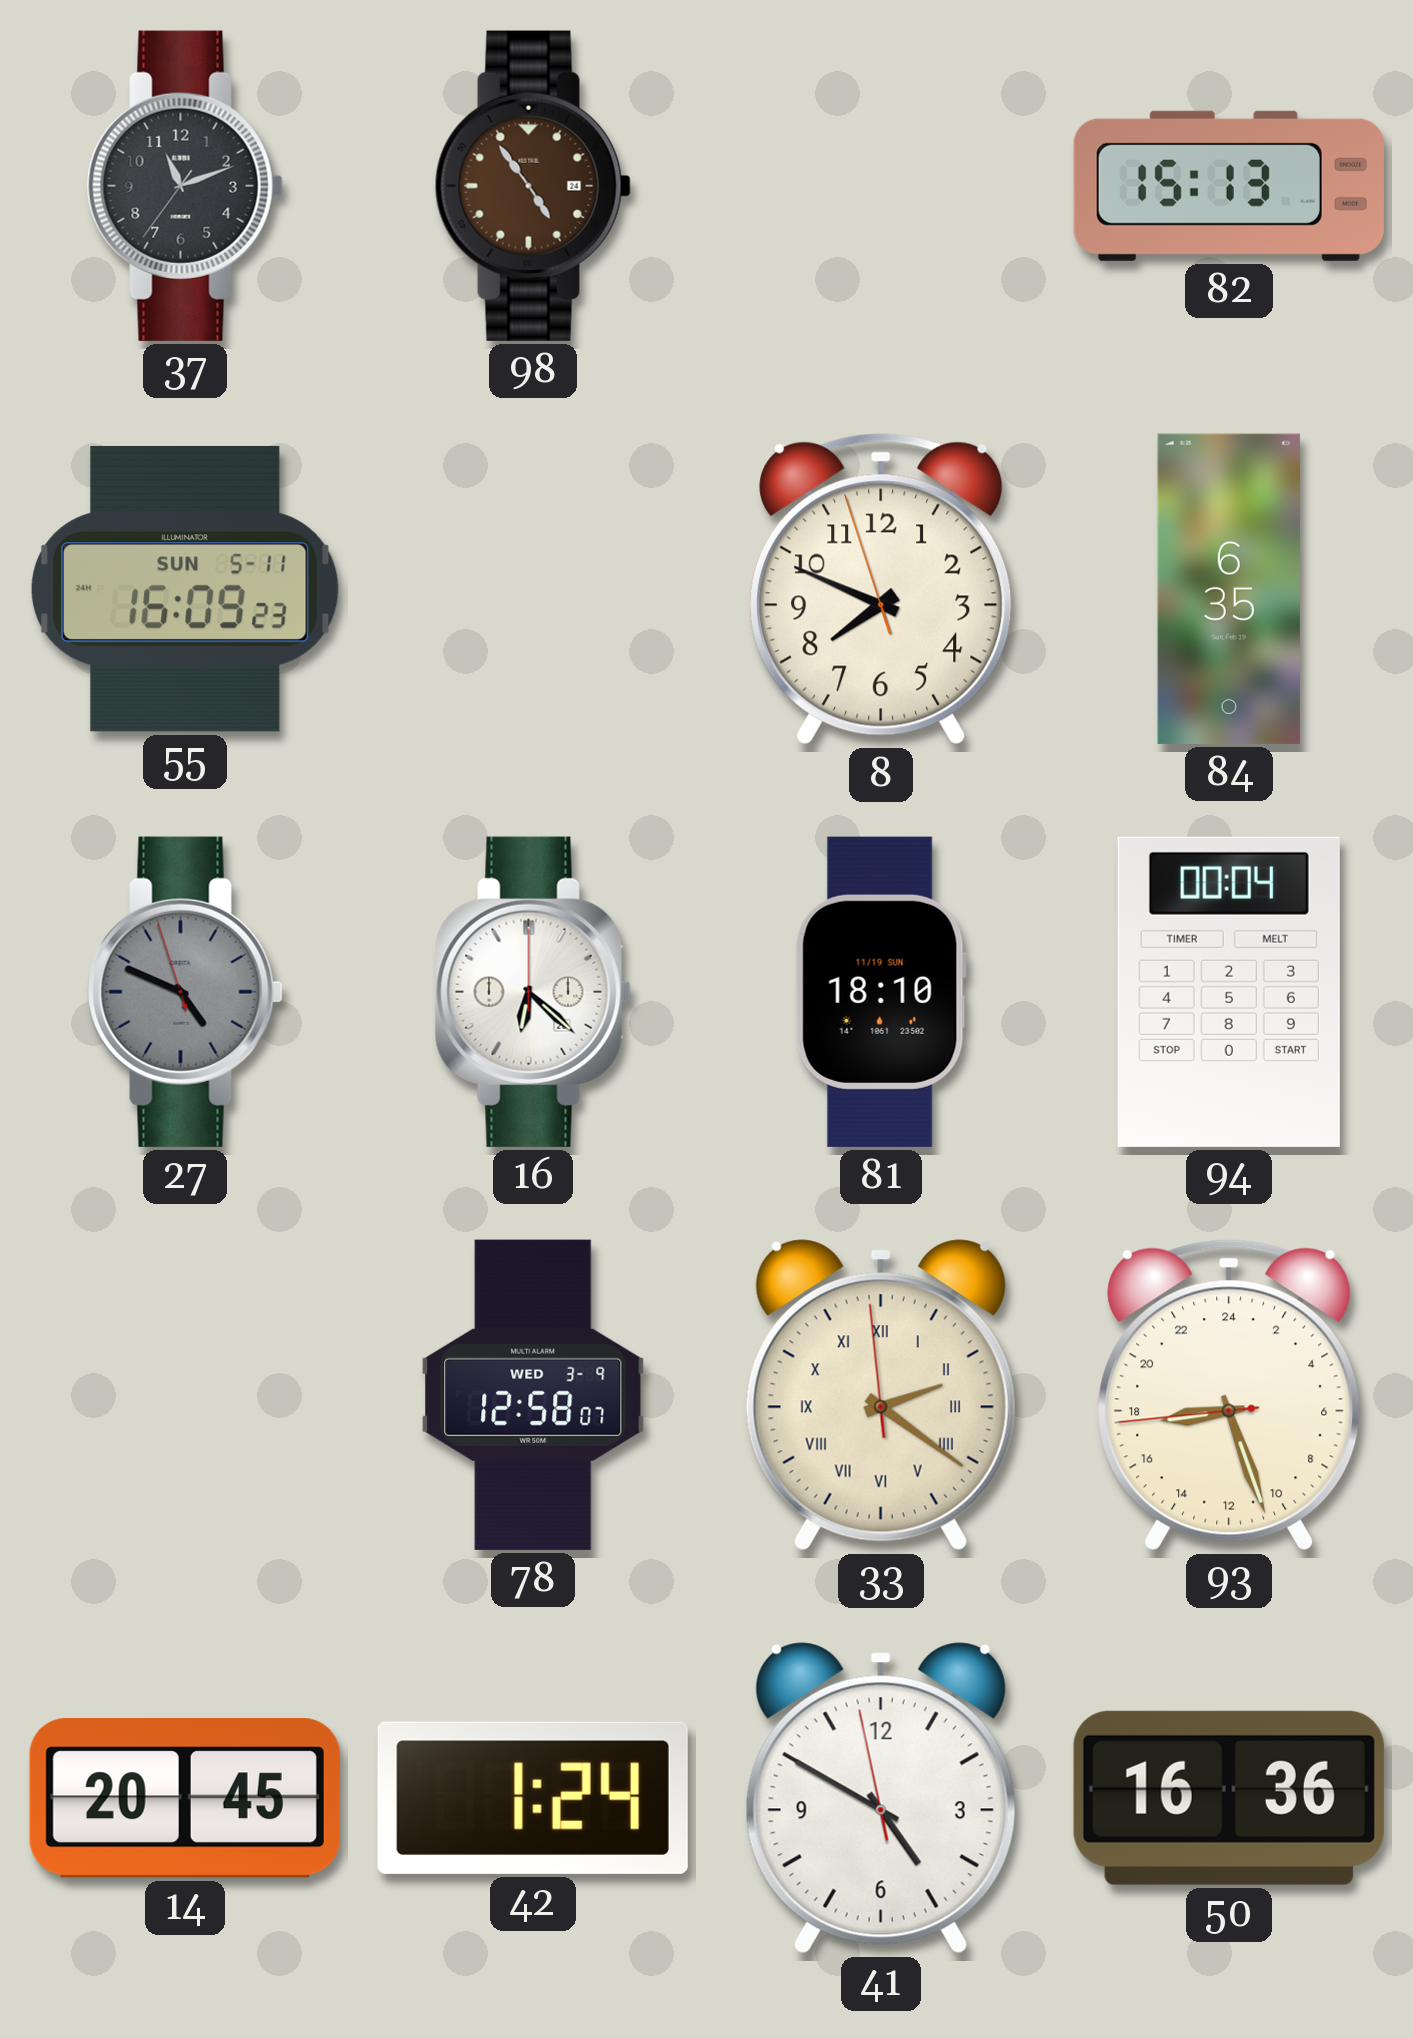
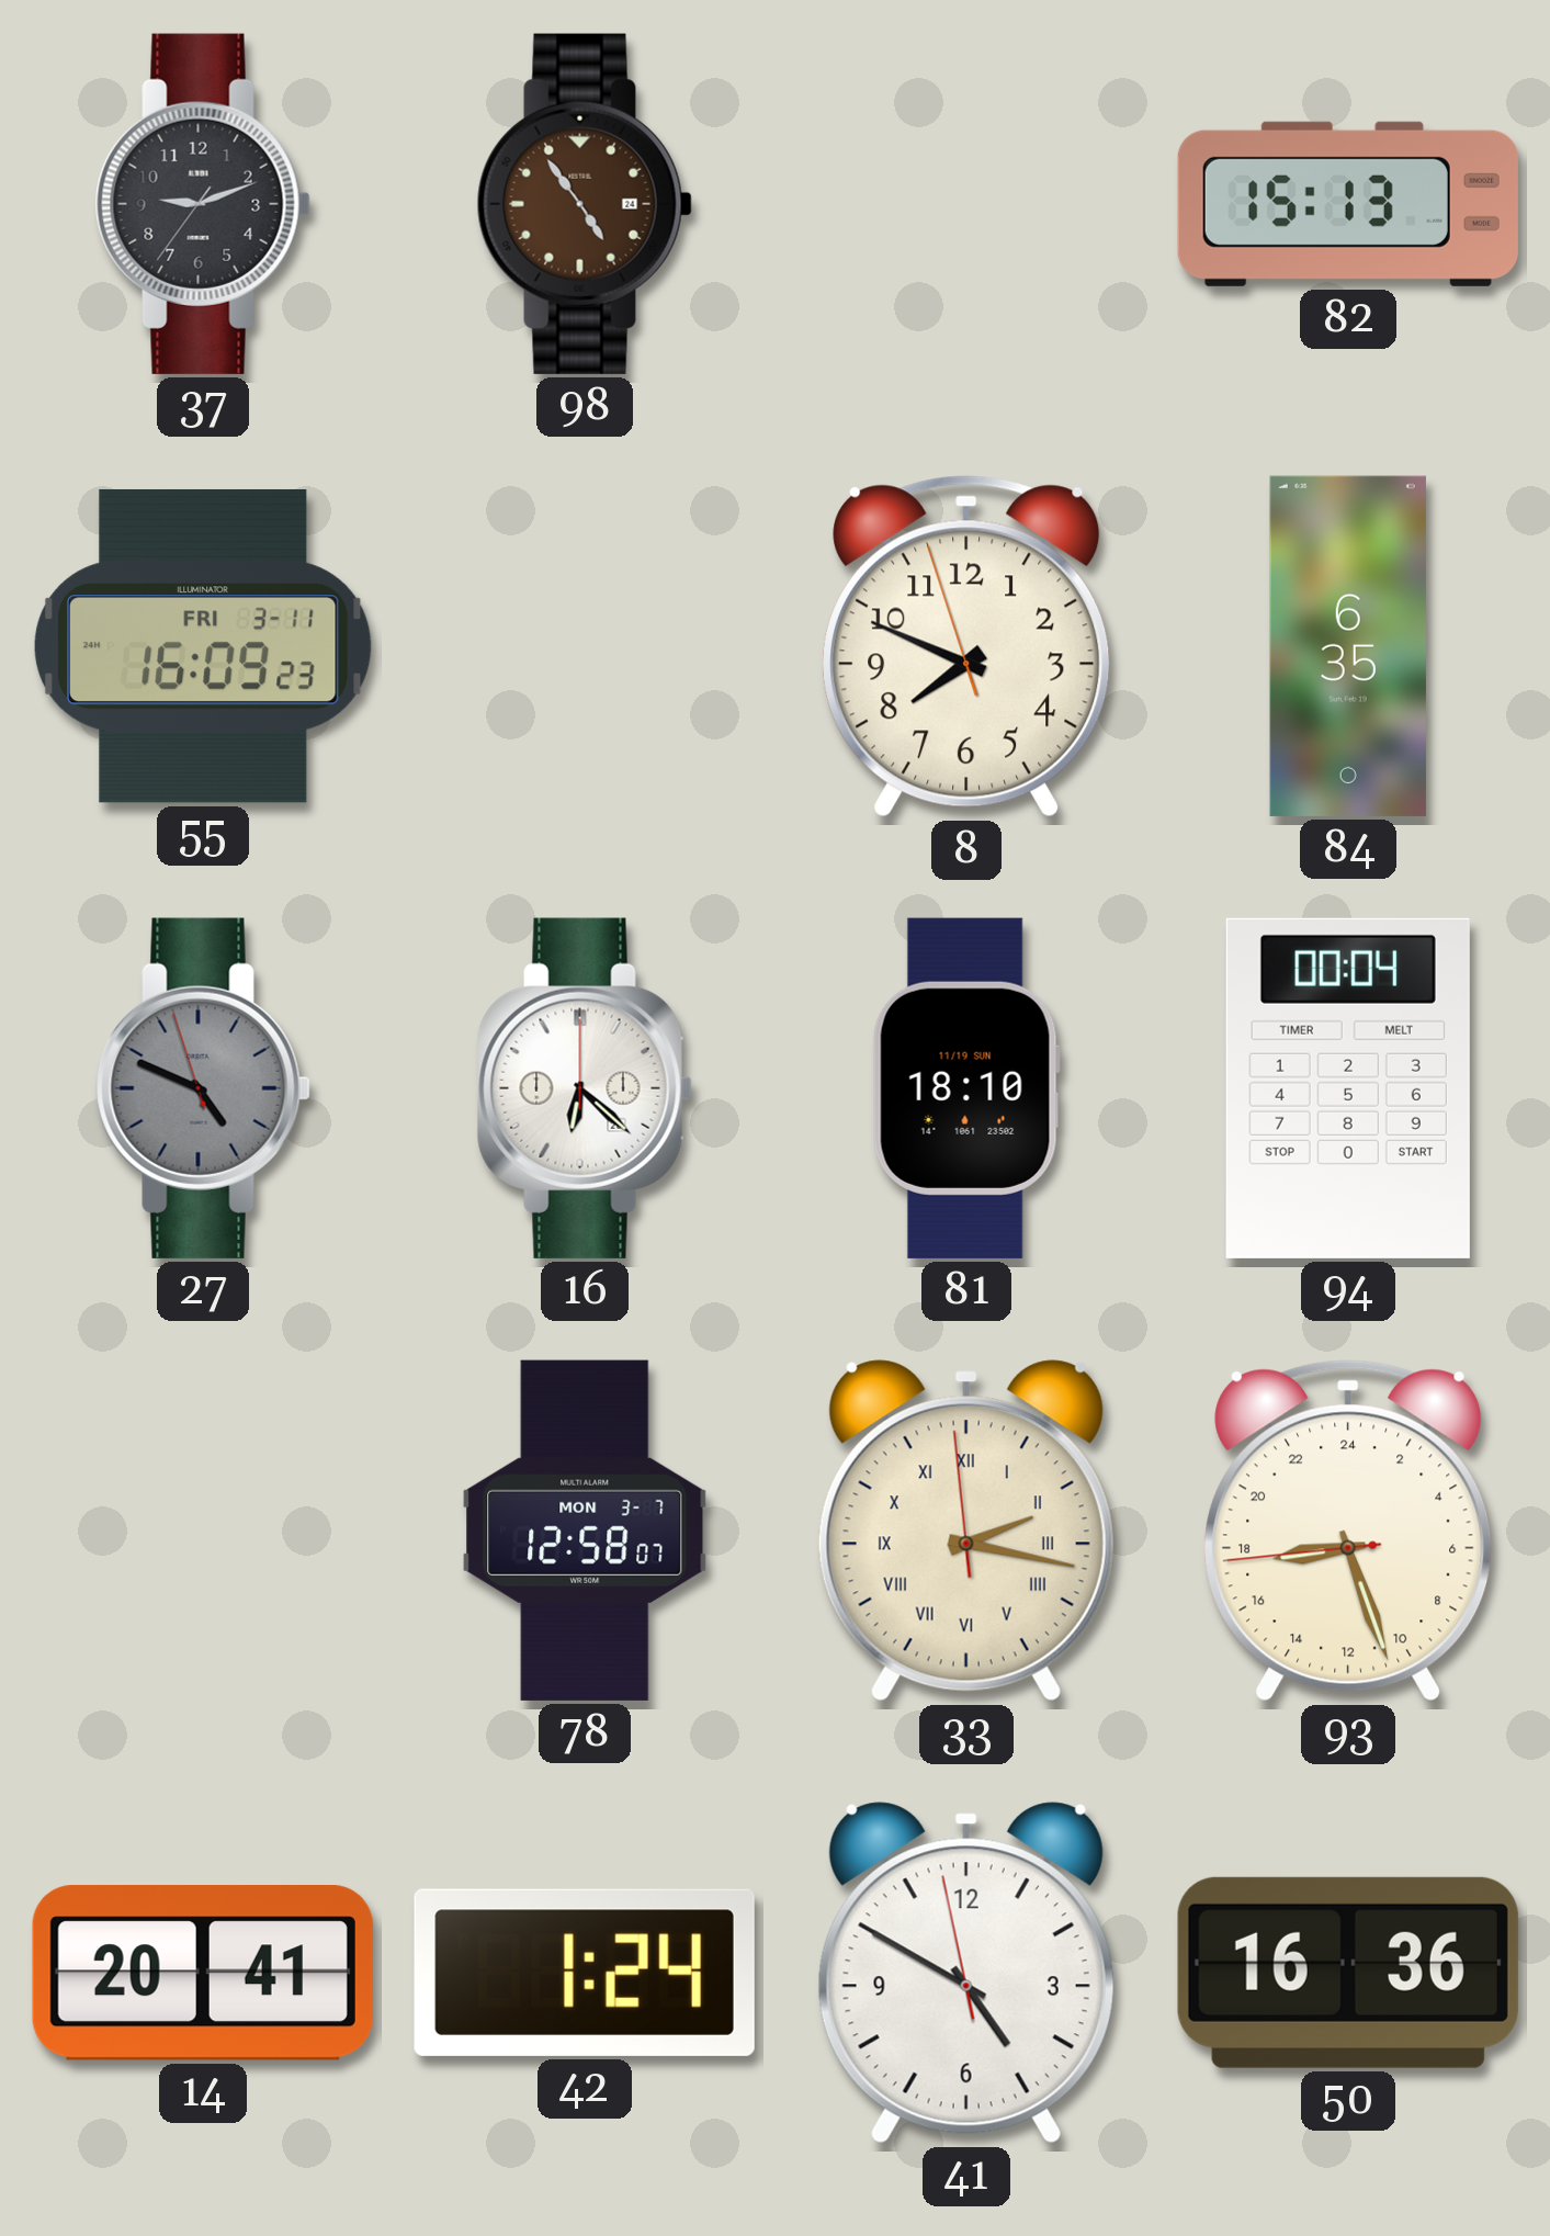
37: 11:11 -> 9:11
55 date: SUN 5-11 -> FRI 3-11
78 date: WED 3-9 -> MON 3-7
33: 2:20 -> 2:16
14: 20:45 -> 20:41
